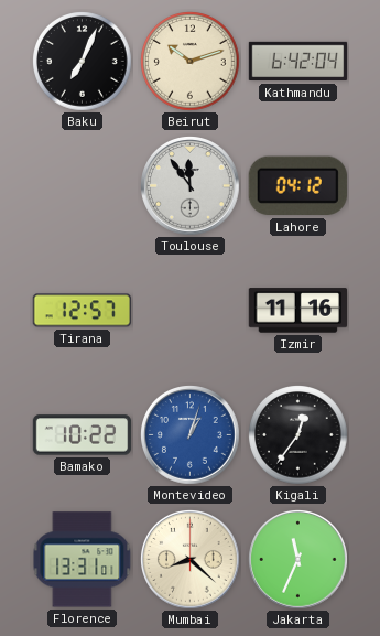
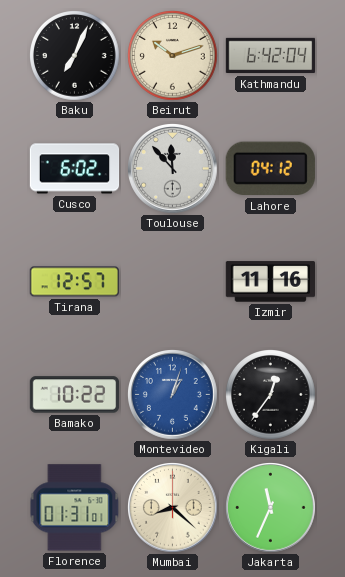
Cusco: none -> 6:02
Toulouse: 11:54 -> 11:53
Florence: 13:31 -> 01:31
